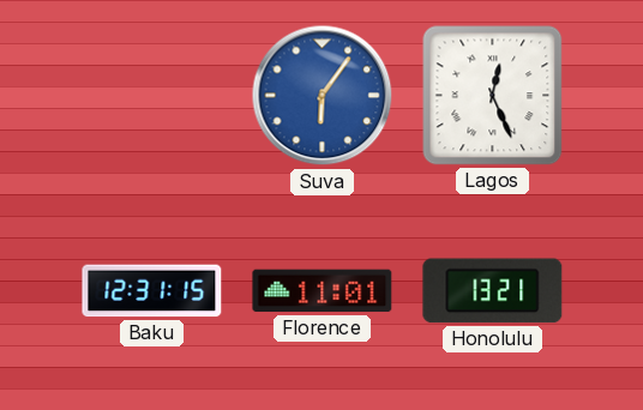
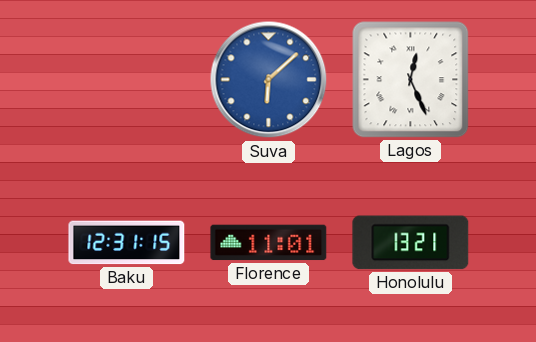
Suva: 6:06 -> 6:08
